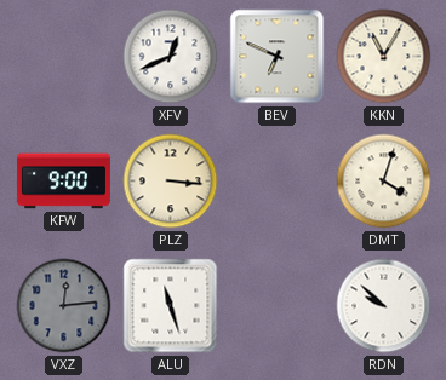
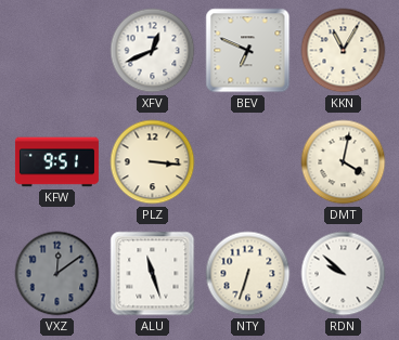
KFW: 9:00 -> 9:51
DMT: 4:03 -> 4:02
VXZ: 12:14 -> 12:09
NTY: none -> 6:33
